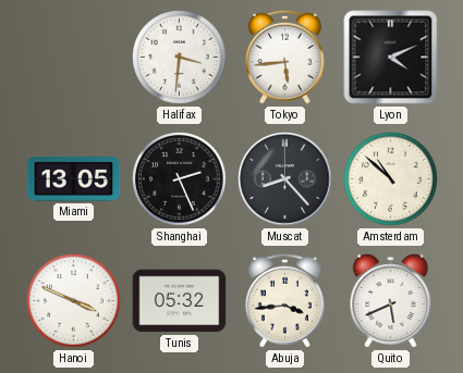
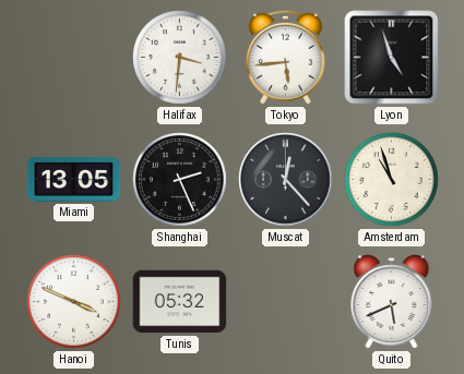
Lyon: 4:11 -> 4:57
Muscat: 8:23 -> 12:23
Amsterdam: 10:52 -> 10:57
Abuja: 3:44 -> none
